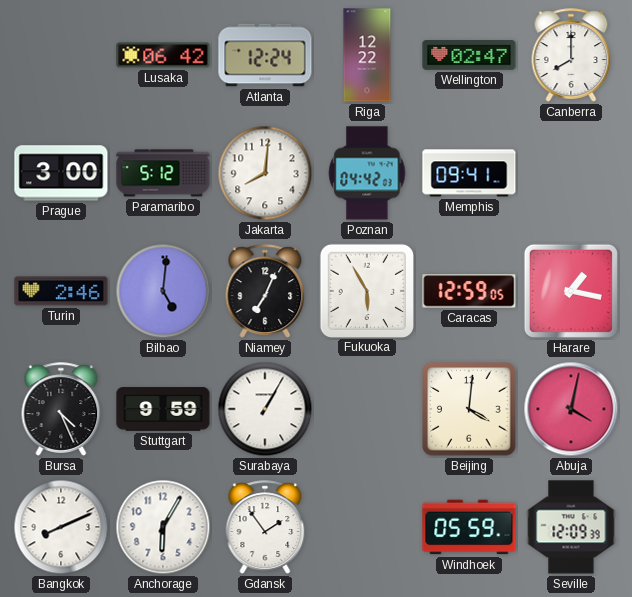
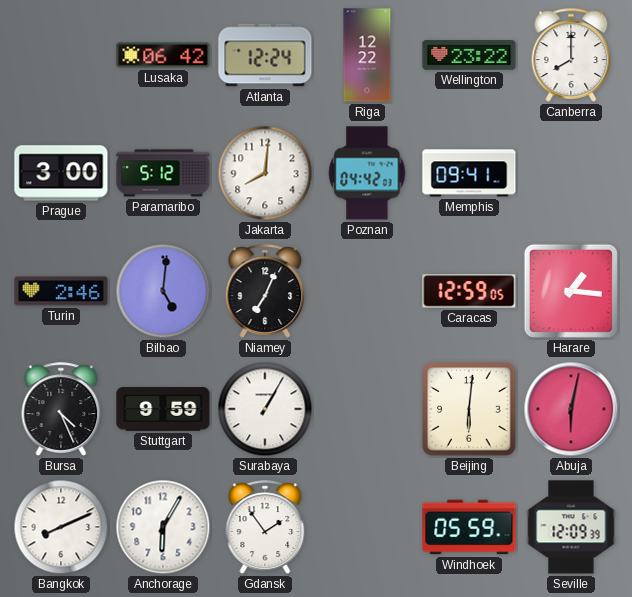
Wellington: 02:47 -> 23:22
Fukuoka: 5:55 -> none
Harare: 1:17 -> 1:16
Beijing: 4:01 -> 6:01
Abuja: 4:02 -> 6:02
